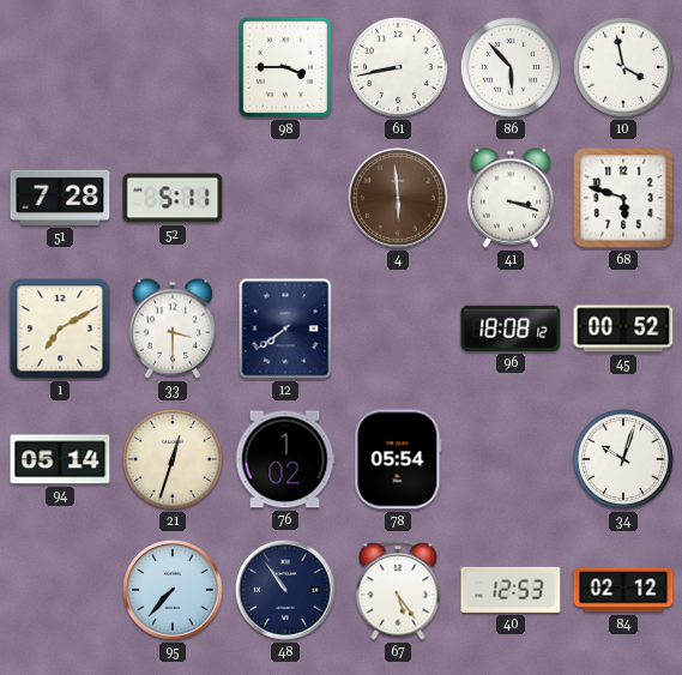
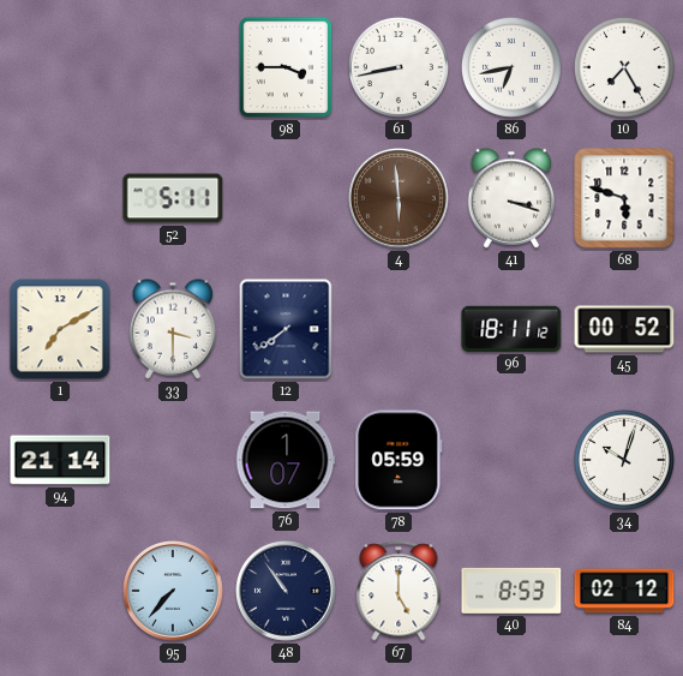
86: 5:53 -> 6:43
10: 3:58 -> 7:25
51: 7:28 -> none
96: 18:08 -> 18:11
94: 05:14 -> 21:14
21: 12:33 -> none
76: 1:02 -> 1:07
78: 05:54 -> 05:59
67: 5:24 -> 5:00
40: 12:53 -> 8:53
